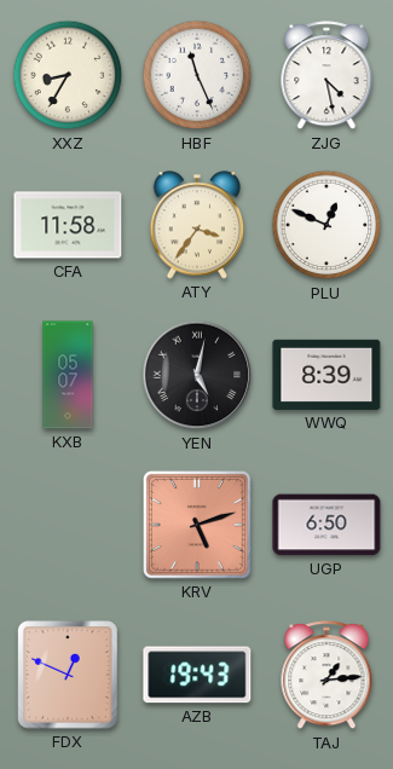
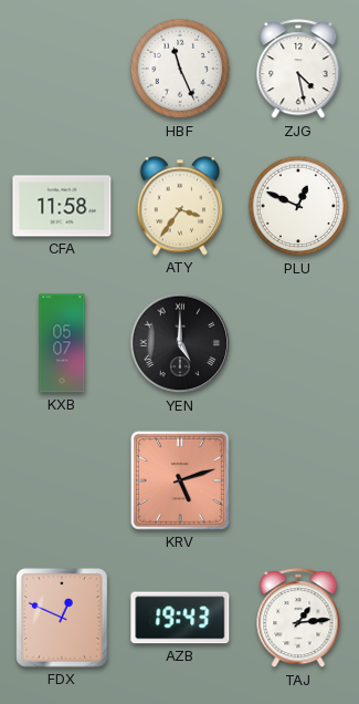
XXZ: 8:35 -> none
YEN: 5:02 -> 5:00
WWQ: 8:39 -> none
UGP: 6:50 -> none
